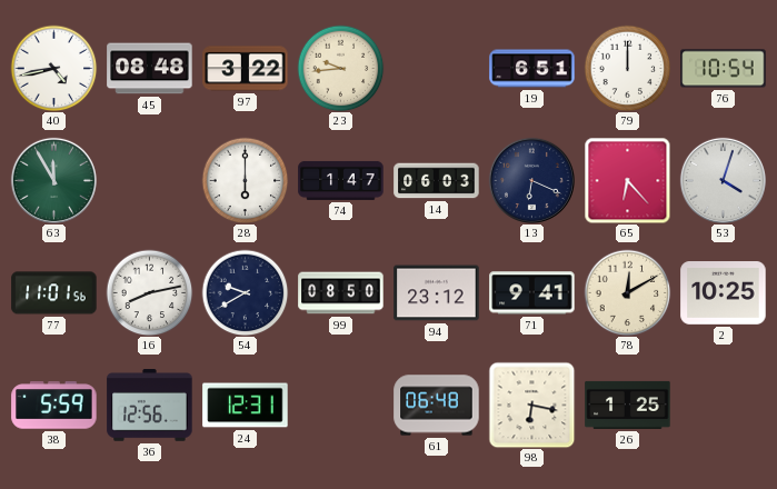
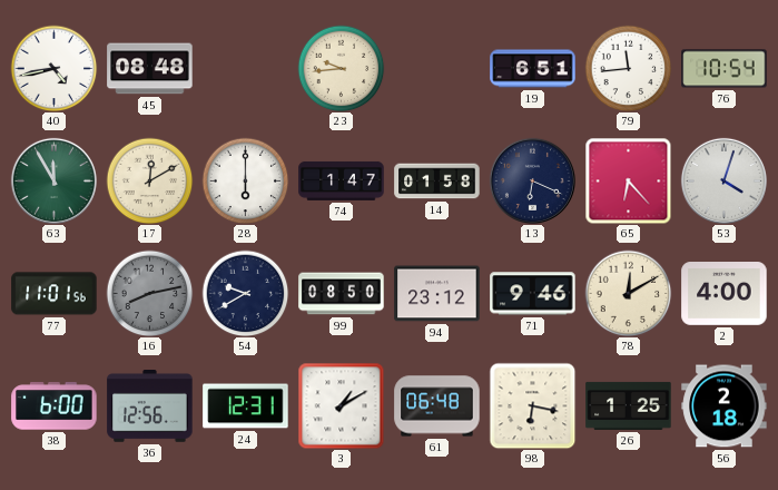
97: 3:22 -> none
79: 12:00 -> 11:44
17: none -> 12:10
14: 06:03 -> 01:58
16 dial: white -> grey
71: 9:41 -> 9:46
2: 10:25 -> 4:00
38: 5:59 -> 6:00
3: none -> 1:10
56: none -> 2:18
